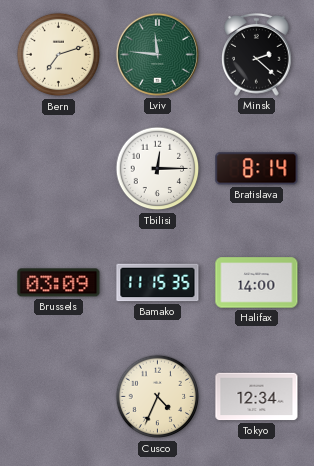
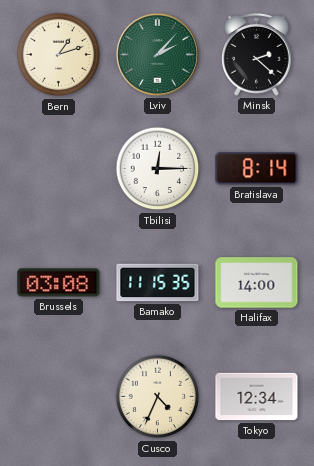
Bern: 7:12 -> 1:12
Lviv: 11:46 -> 2:07
Brussels: 03:09 -> 03:08
